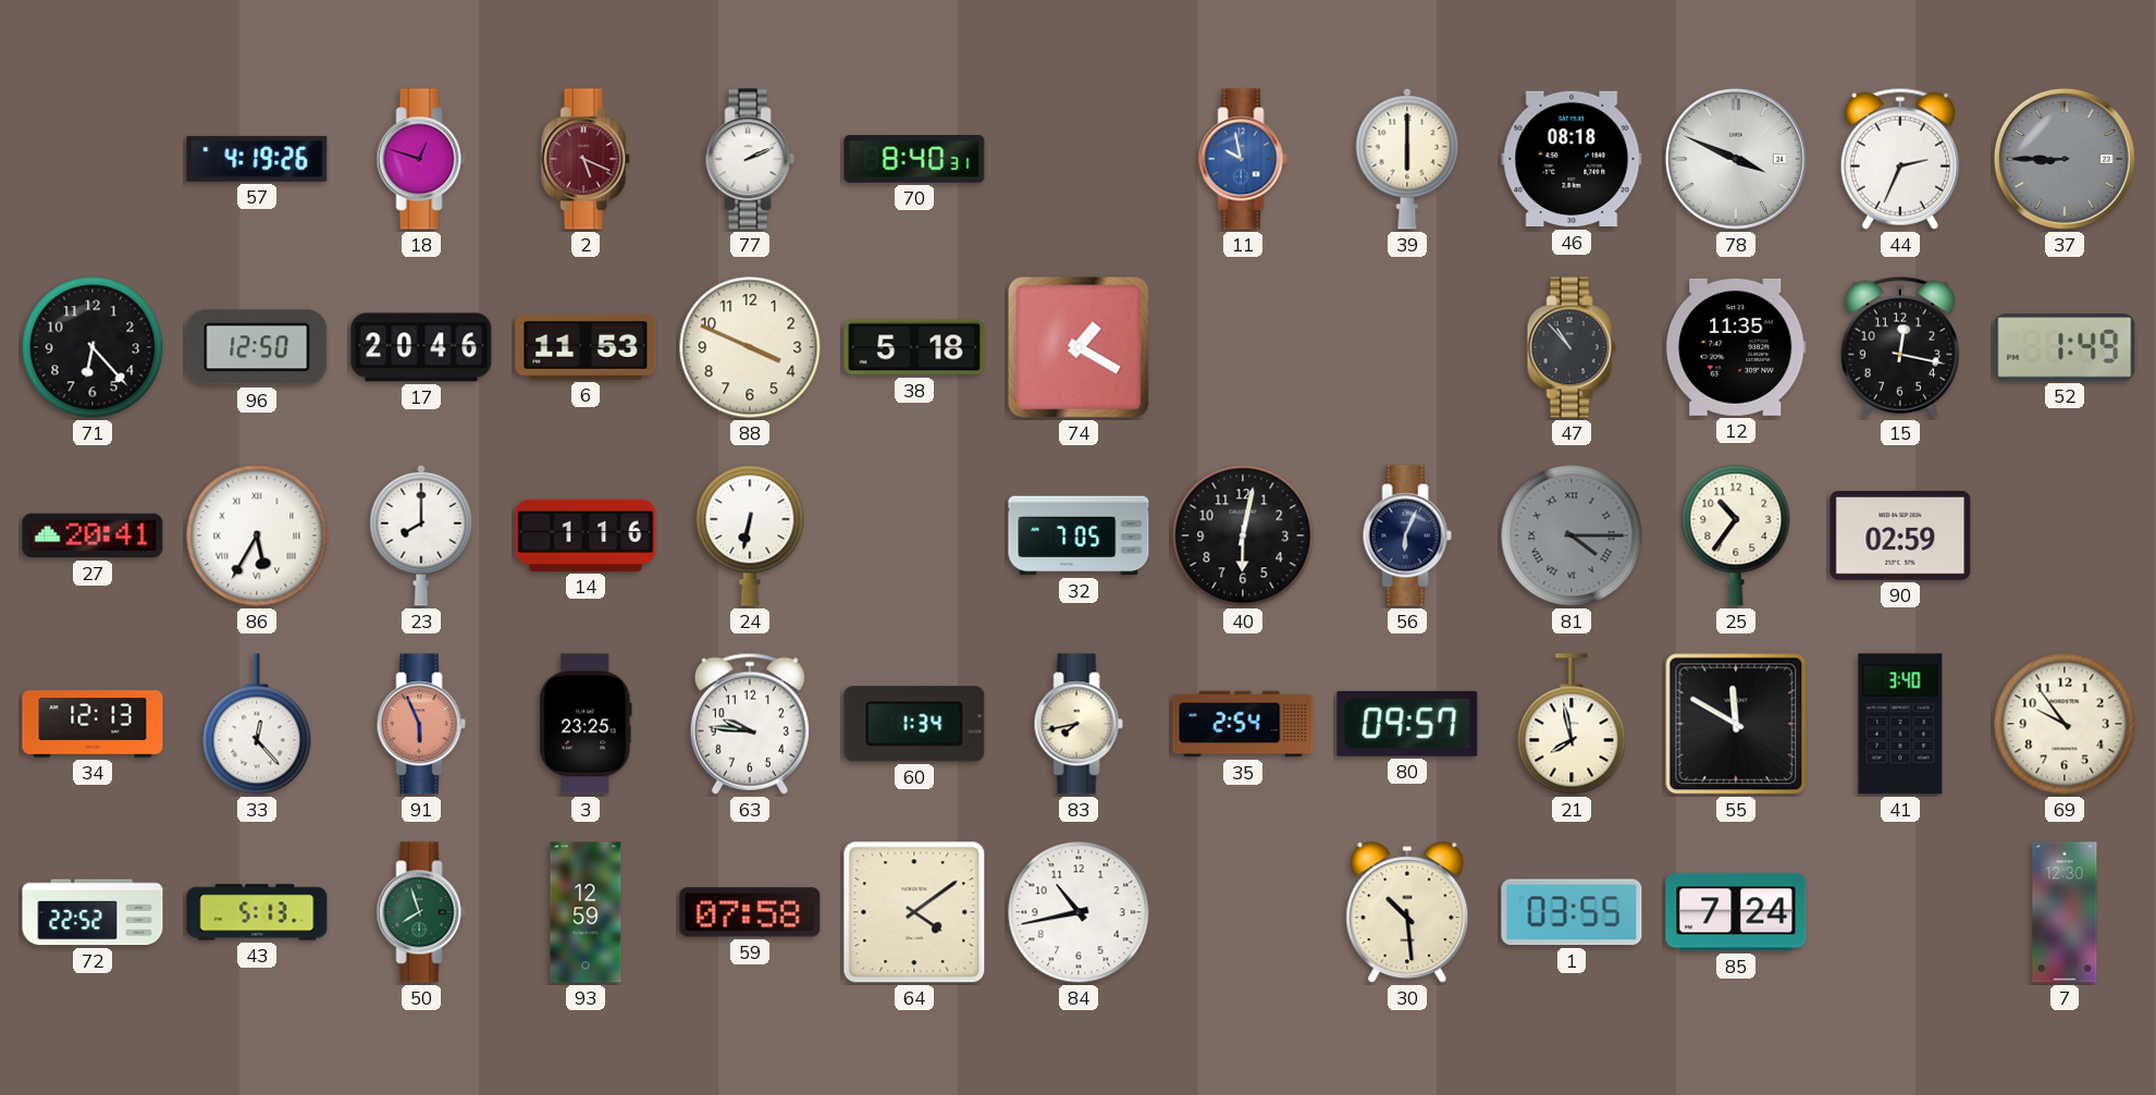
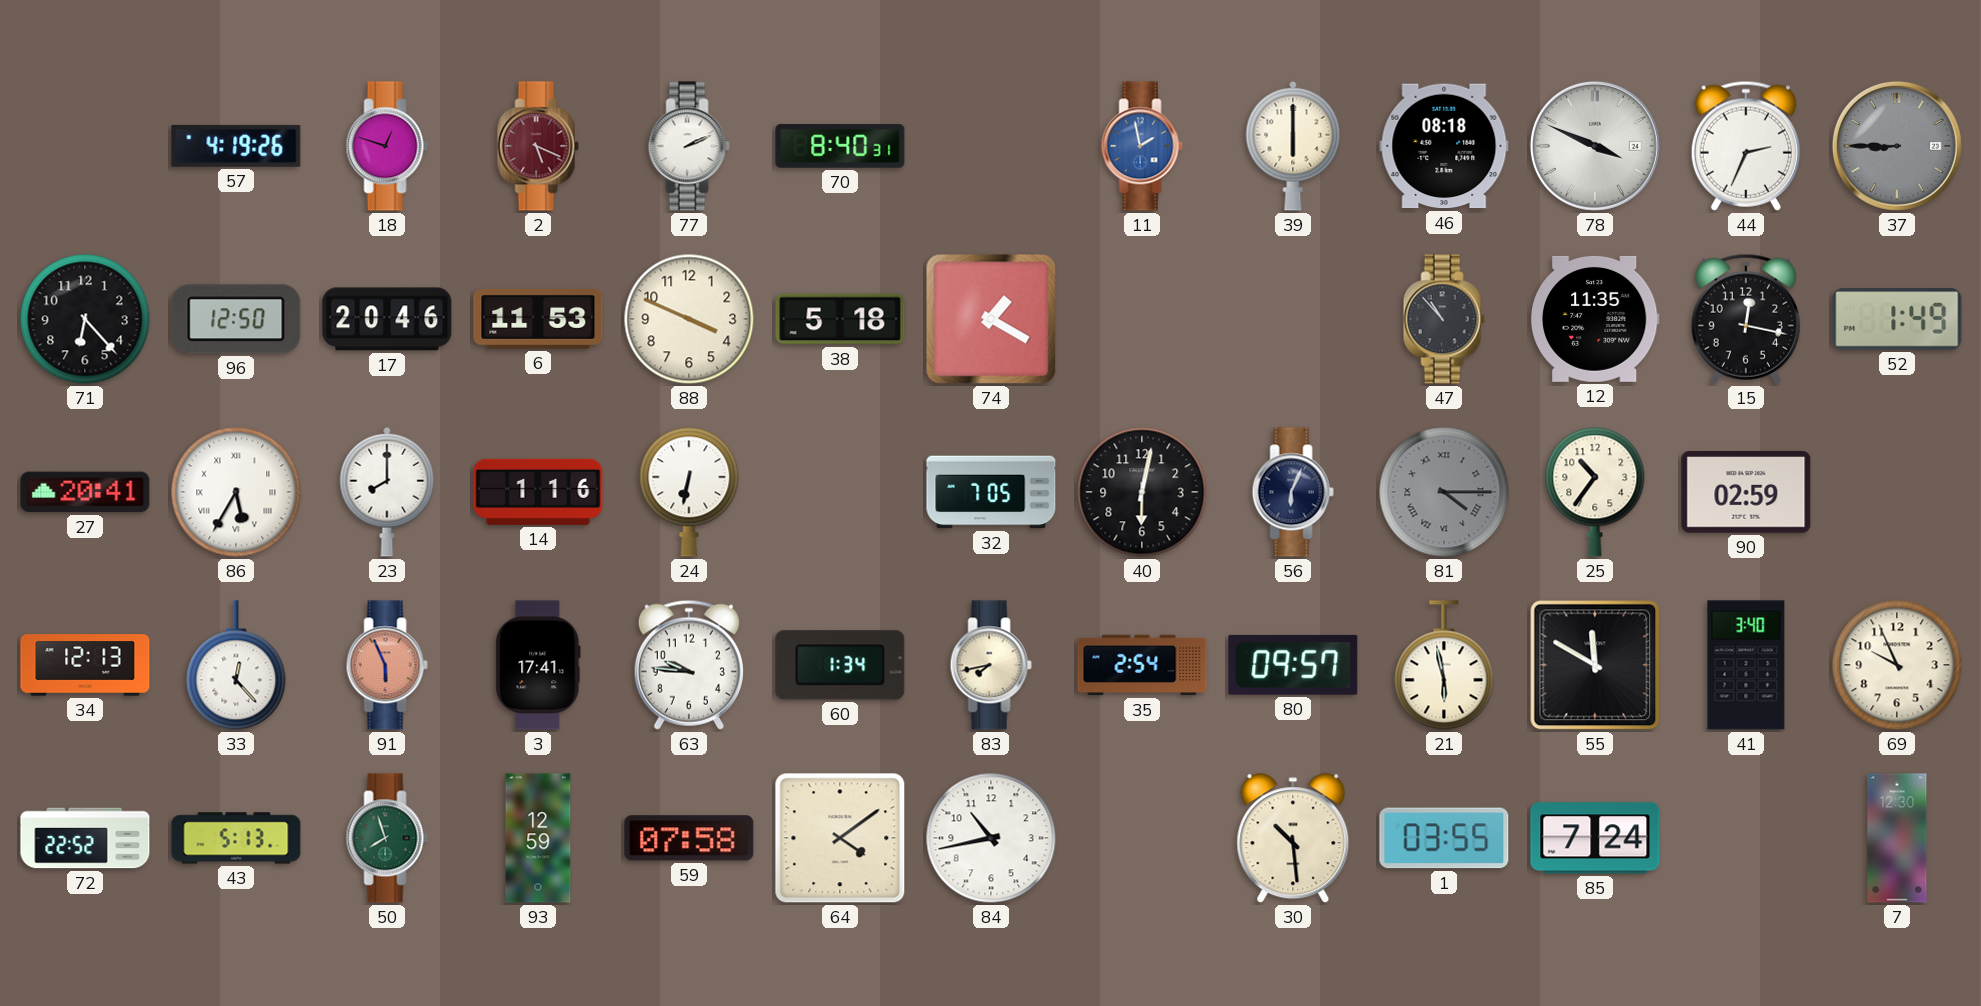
11: 9:58 -> 1:58
3: 23:25 -> 17:41
21: 7:58 -> 5:58
69: 9:54 -> 9:56
